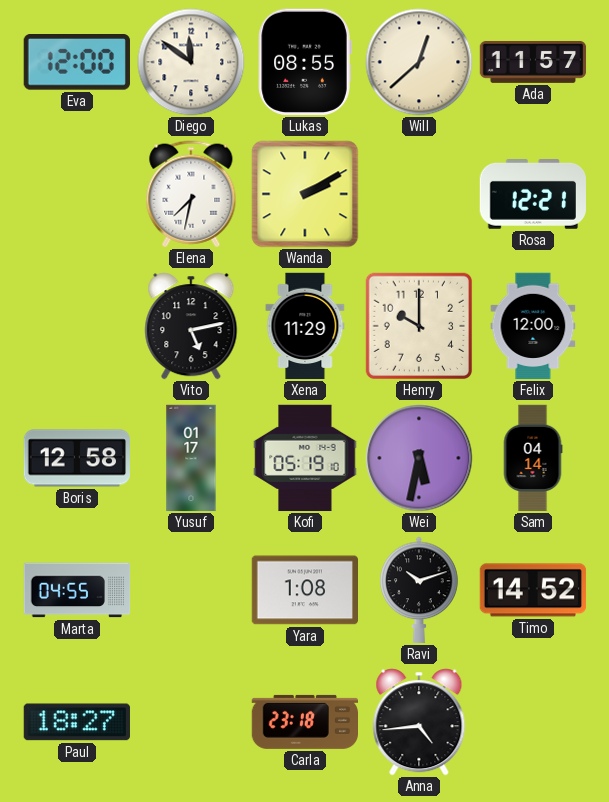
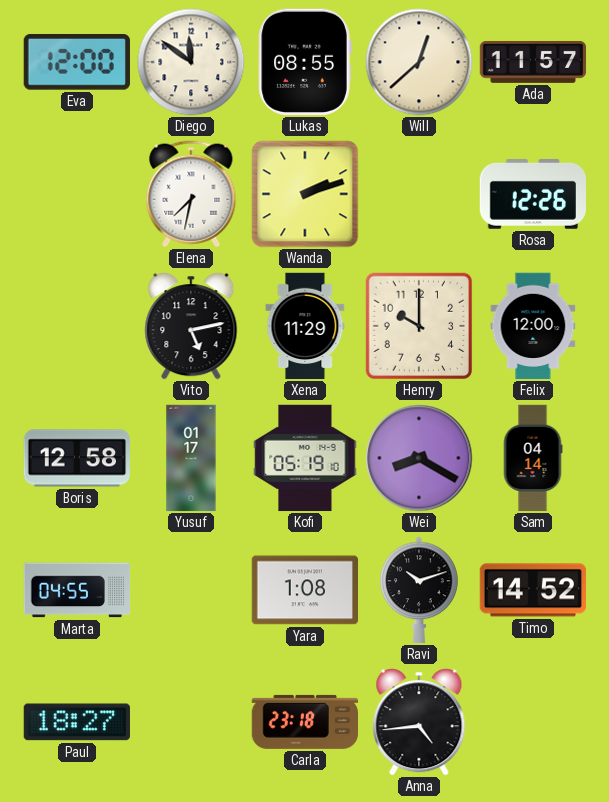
Wanda: 2:10 -> 2:12
Rosa: 12:21 -> 12:26
Wei: 5:32 -> 8:20
